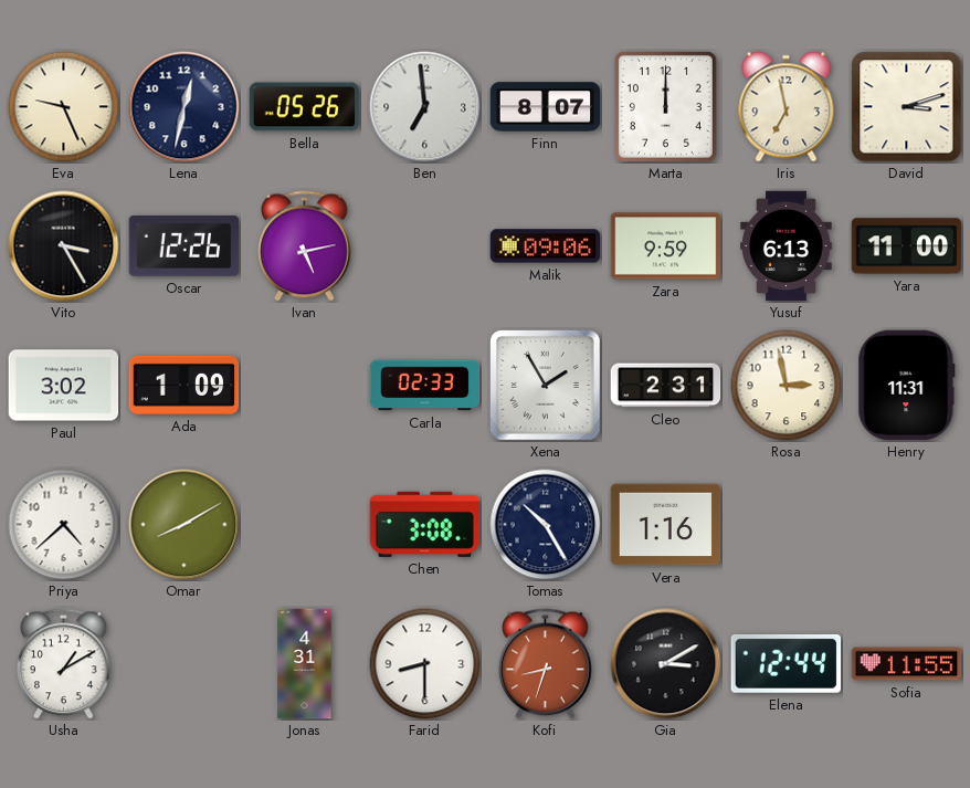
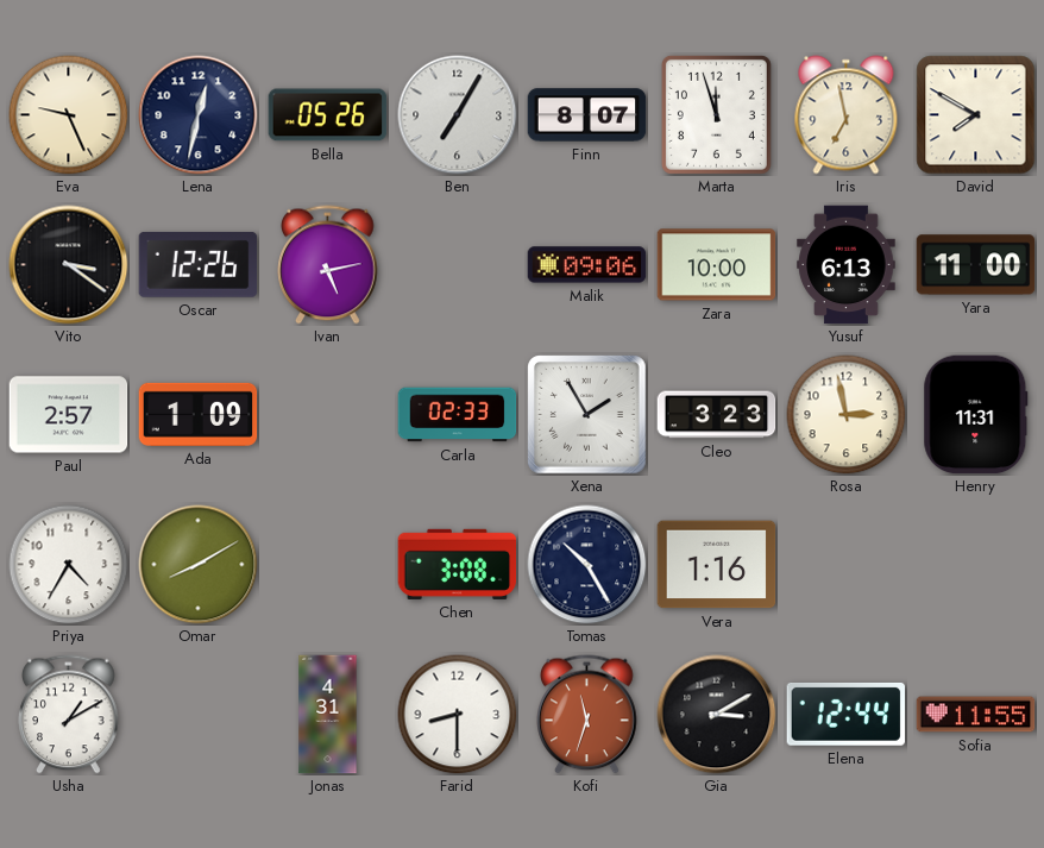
Ben: 6:59 -> 7:05
Marta: 12:00 -> 11:57
David: 3:12 -> 7:50
Vito: 3:25 -> 3:21
Zara: 9:59 -> 10:00
Paul: 3:02 -> 2:57
Cleo: 2:31 -> 3:23
Priya: 4:38 -> 4:35
Kofi: 8:33 -> 11:33
